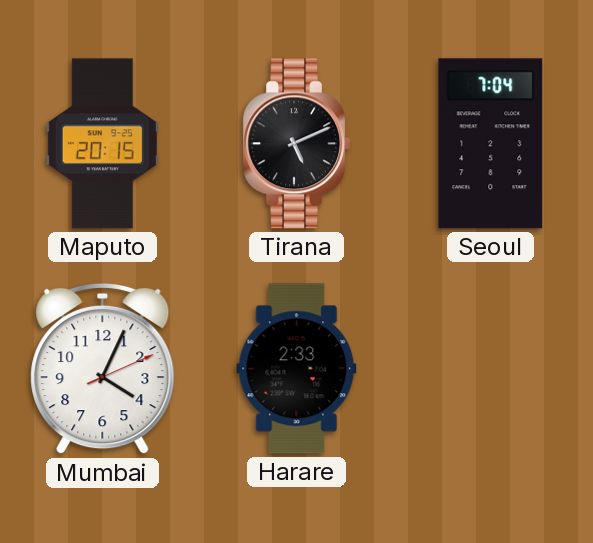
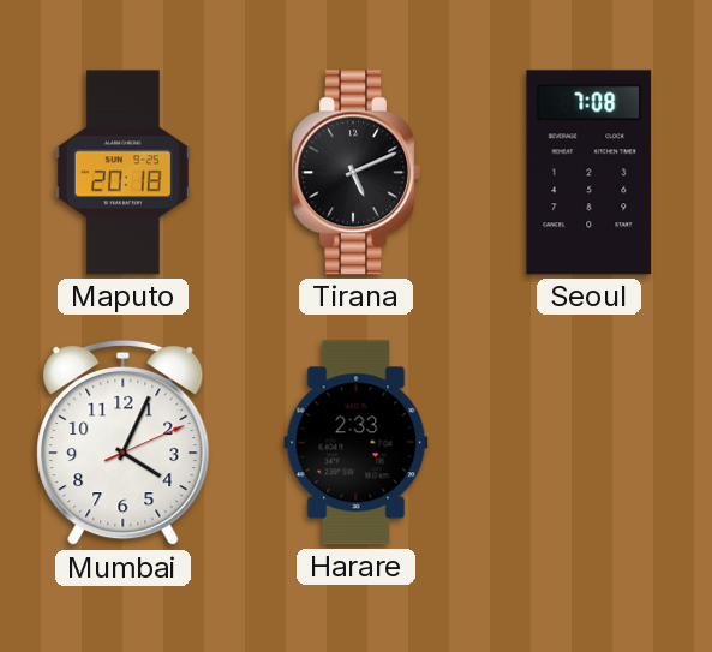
Maputo: 20:15 -> 20:18
Seoul: 7:04 -> 7:08
